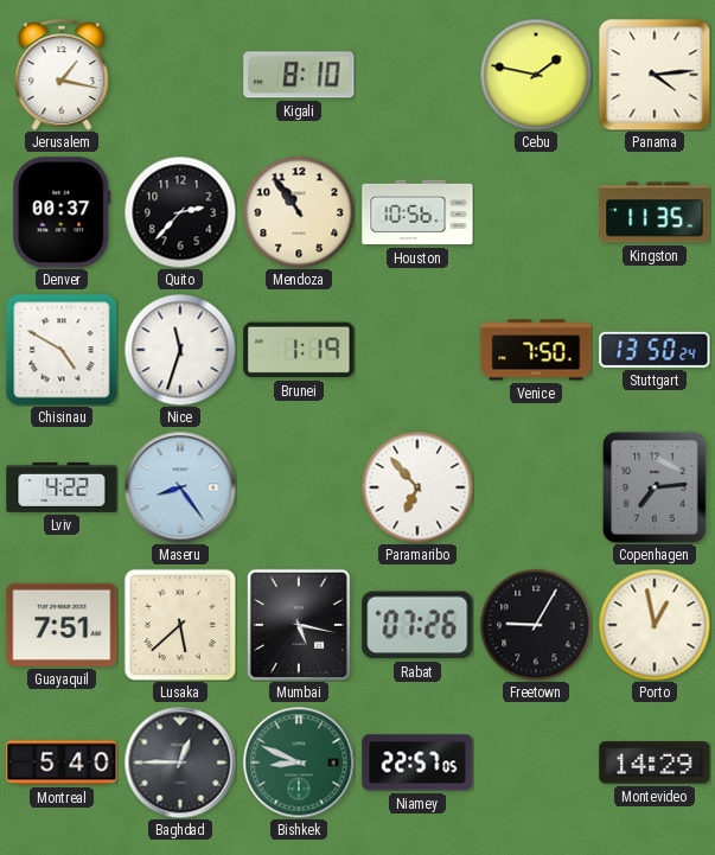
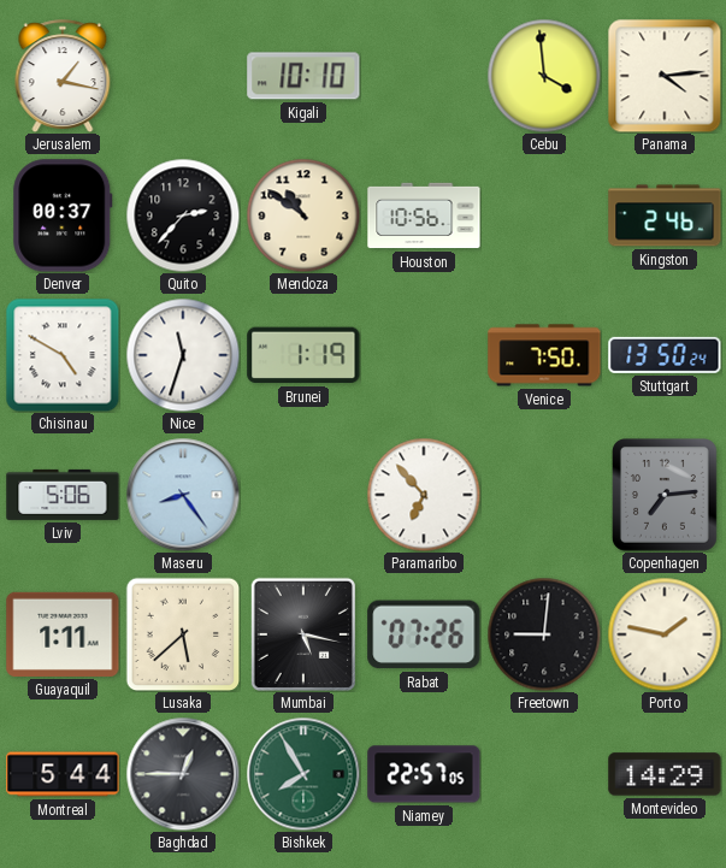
Kigali: 8:10 -> 10:10
Cebu: 1:47 -> 3:59
Mendoza: 10:54 -> 10:51
Kingston: 11:35 -> 2:46
Lviv: 4:22 -> 5:06
Guayaquil: 7:51 -> 1:11
Freetown: 9:05 -> 9:01
Porto: 12:58 -> 1:47
Montreal: 5:40 -> 5:44
Bishkek: 8:49 -> 7:55
